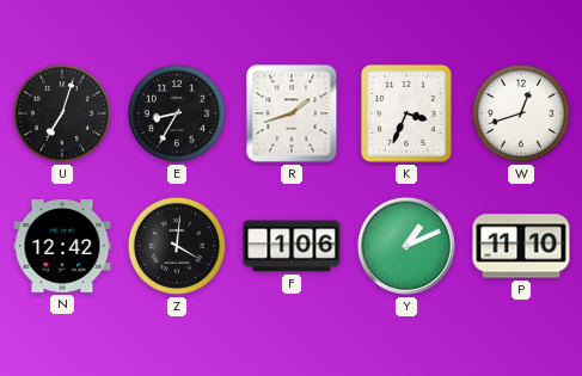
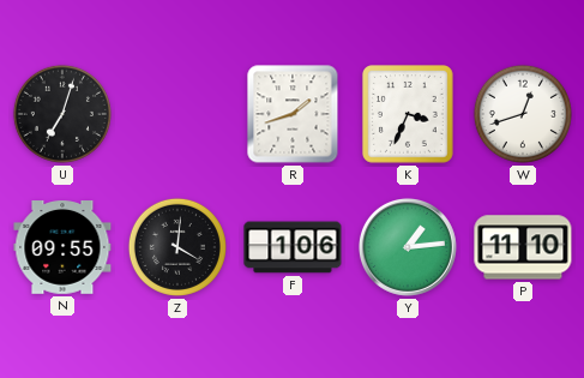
E: 8:35 -> none
N: 12:42 -> 09:55
Y: 1:11 -> 1:14
